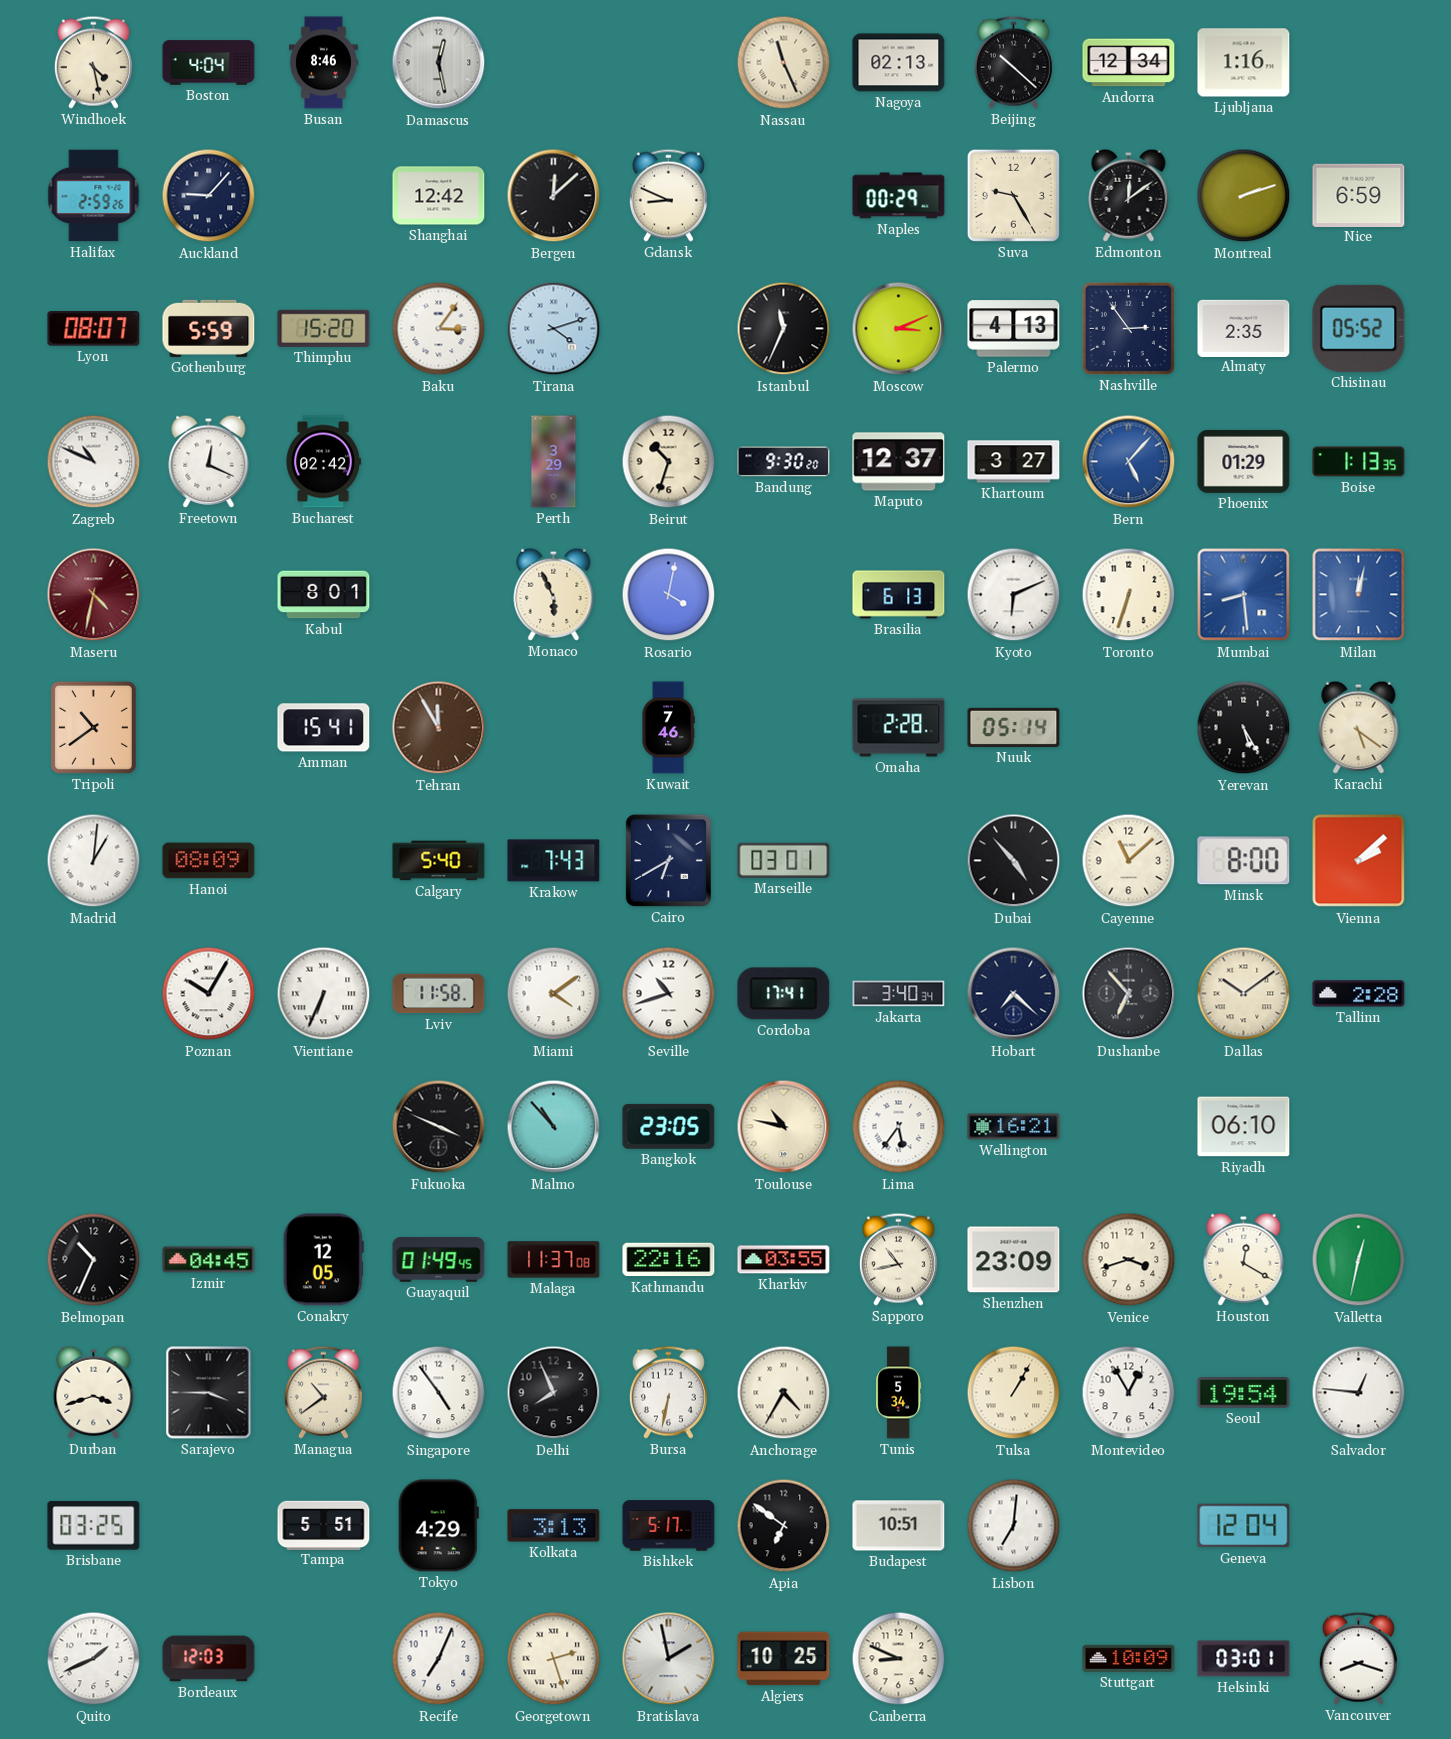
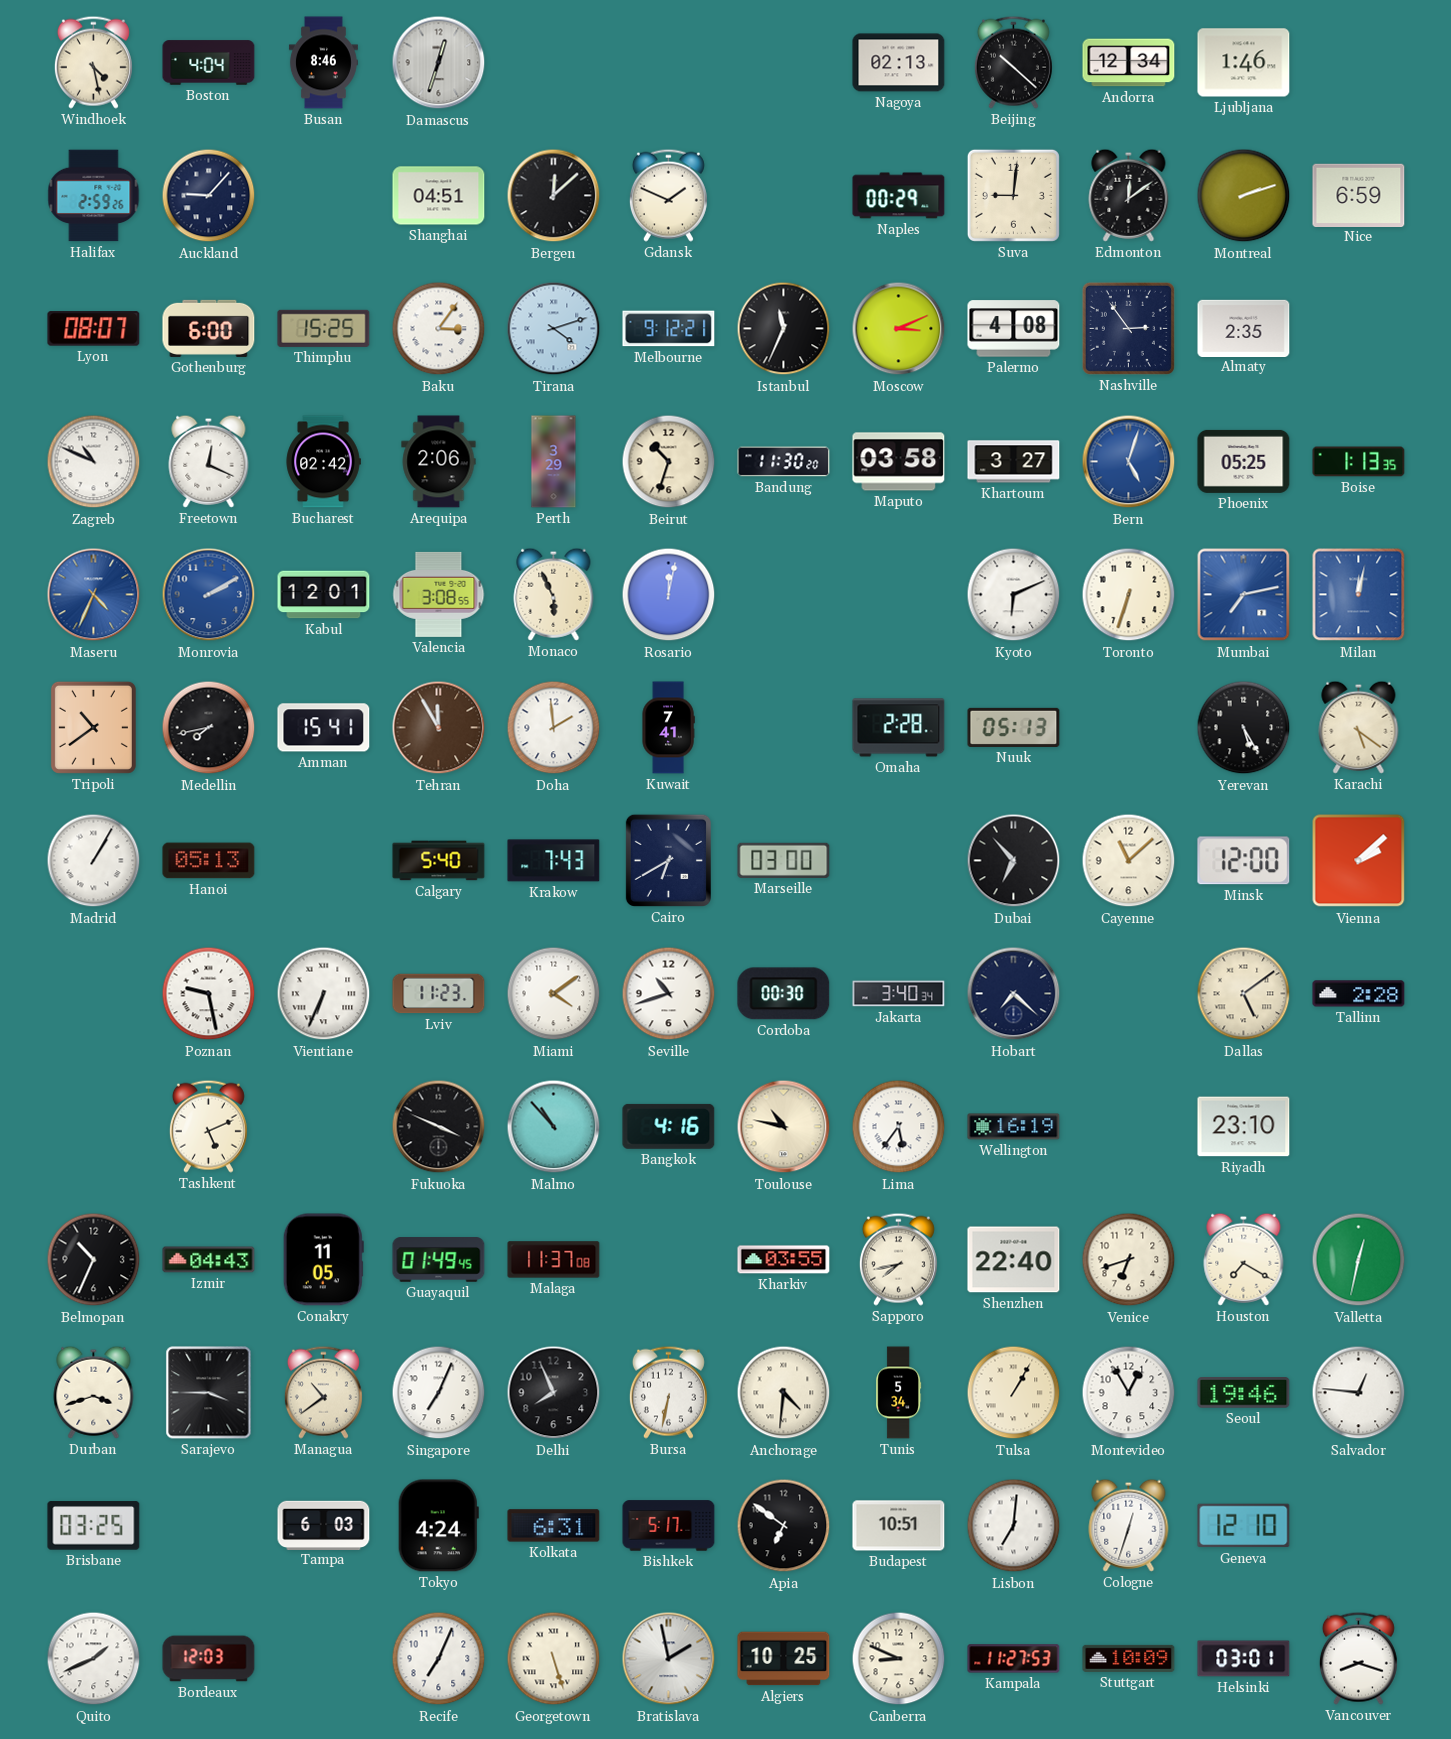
Damascus: 12:28 -> 12:33
Nassau: 11:26 -> none
Ljubljana: 1:16 -> 1:46
Shanghai: 12:42 -> 04:51
Gdansk: 8:49 -> 1:49
Suva: 9:25 -> 9:01
Gothenburg: 5:59 -> 6:00
Thimphu: 15:20 -> 15:25
Melbourne: none -> 9:12
Palermo: 4:13 -> 4:08
Chisinau: 05:52 -> none
Arequipa: none -> 2:06
Bandung: 9:30 -> 11:30
Maputo: 12:37 -> 03:58
Bern: 5:07 -> 5:03
Phoenix: 01:29 -> 05:25
Maseru: 4:32 -> 4:34
Maseru dial: burgundy -> blue
Monrovia: none -> 2:10
Kabul: 8:01 -> 12:01
Valencia: none -> 3:08
Rosario: 4:02 -> 12:02
Brasilia: 6:13 -> none
Mumbai: 8:29 -> 7:13
Medellin: none -> 7:43
Doha: none -> 1:59
Kuwait: 7:46 -> 7:41
Nuuk: 05:14 -> 05:13
Madrid: 1:01 -> 1:05
Hanoi: 08:09 -> 05:13
Marseille: 03:01 -> 03:00
Dubai: 4:53 -> 6:53
Minsk: 8:00 -> 12:00
Poznan: 10:05 -> 9:28
Lviv: 11:58 -> 11:23
Cordoba: 17:41 -> 00:30
Dushanbe: 6:53 -> none
Dallas: 10:09 -> 5:09
Tashkent: none -> 5:11
Bangkok: 23:05 -> 4:16
Wellington: 16:21 -> 16:19
Riyadh: 06:10 -> 23:10
Izmir: 04:45 -> 04:43
Conakry: 12:05 -> 11:05
Kathmandu: 22:16 -> none
Sapporo: 10:43 -> 7:43
Shenzhen: 23:09 -> 22:40
Venice: 3:42 -> 6:42
Houston: 12:20 -> 7:20
Singapore: 4:54 -> 7:04
Anchorage: 4:35 -> 4:31
Seoul: 19:54 -> 19:46
Tampa: 5:51 -> 6:03
Tokyo: 4:29 -> 4:24
Kolkata: 3:13 -> 6:31
Cologne: none -> 12:33
Geneva: 12:04 -> 12:10
Georgetown: 2:27 -> 5:27
Kampala: none -> 11:27
